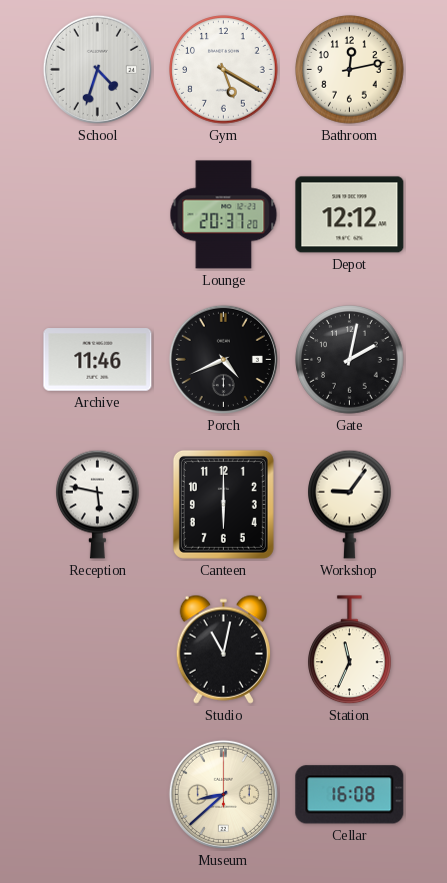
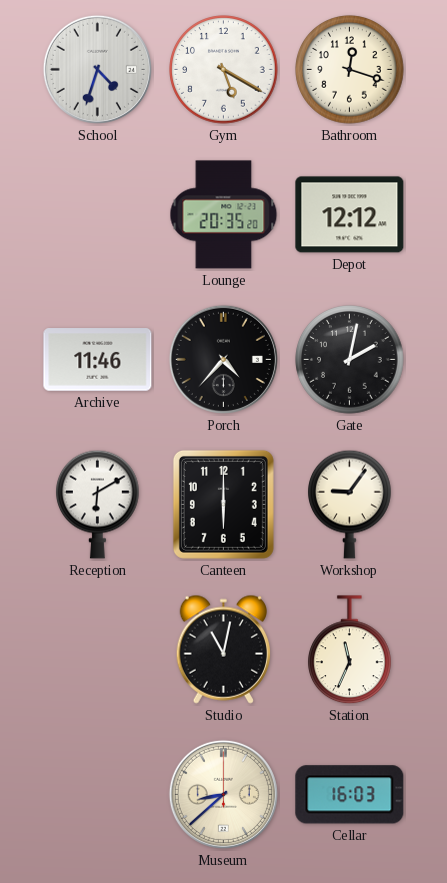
Bathroom: 12:13 -> 12:18
Lounge: 20:37 -> 20:35
Porch: 4:41 -> 4:37
Reception: 5:47 -> 6:10
Cellar: 16:08 -> 16:03
